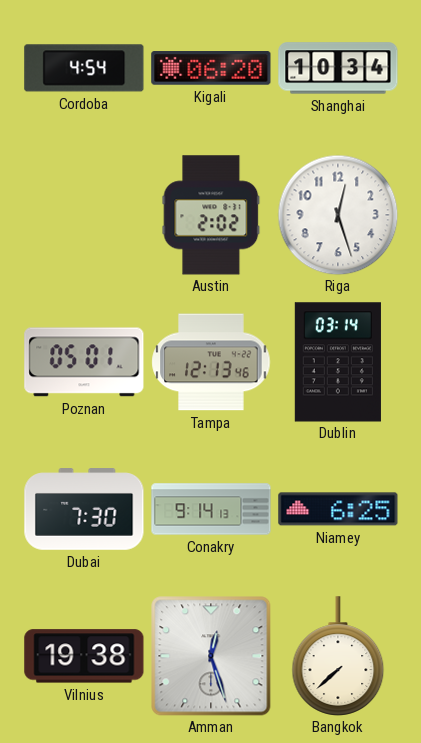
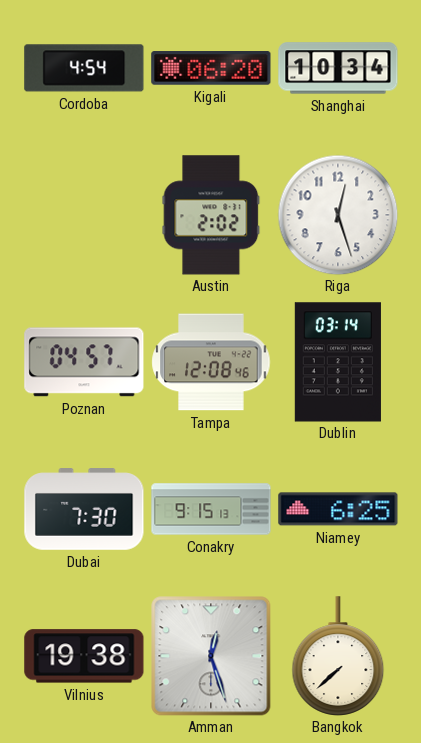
Poznan: 05:01 -> 04:57
Tampa: 12:13 -> 12:08
Conakry: 9:14 -> 9:15
